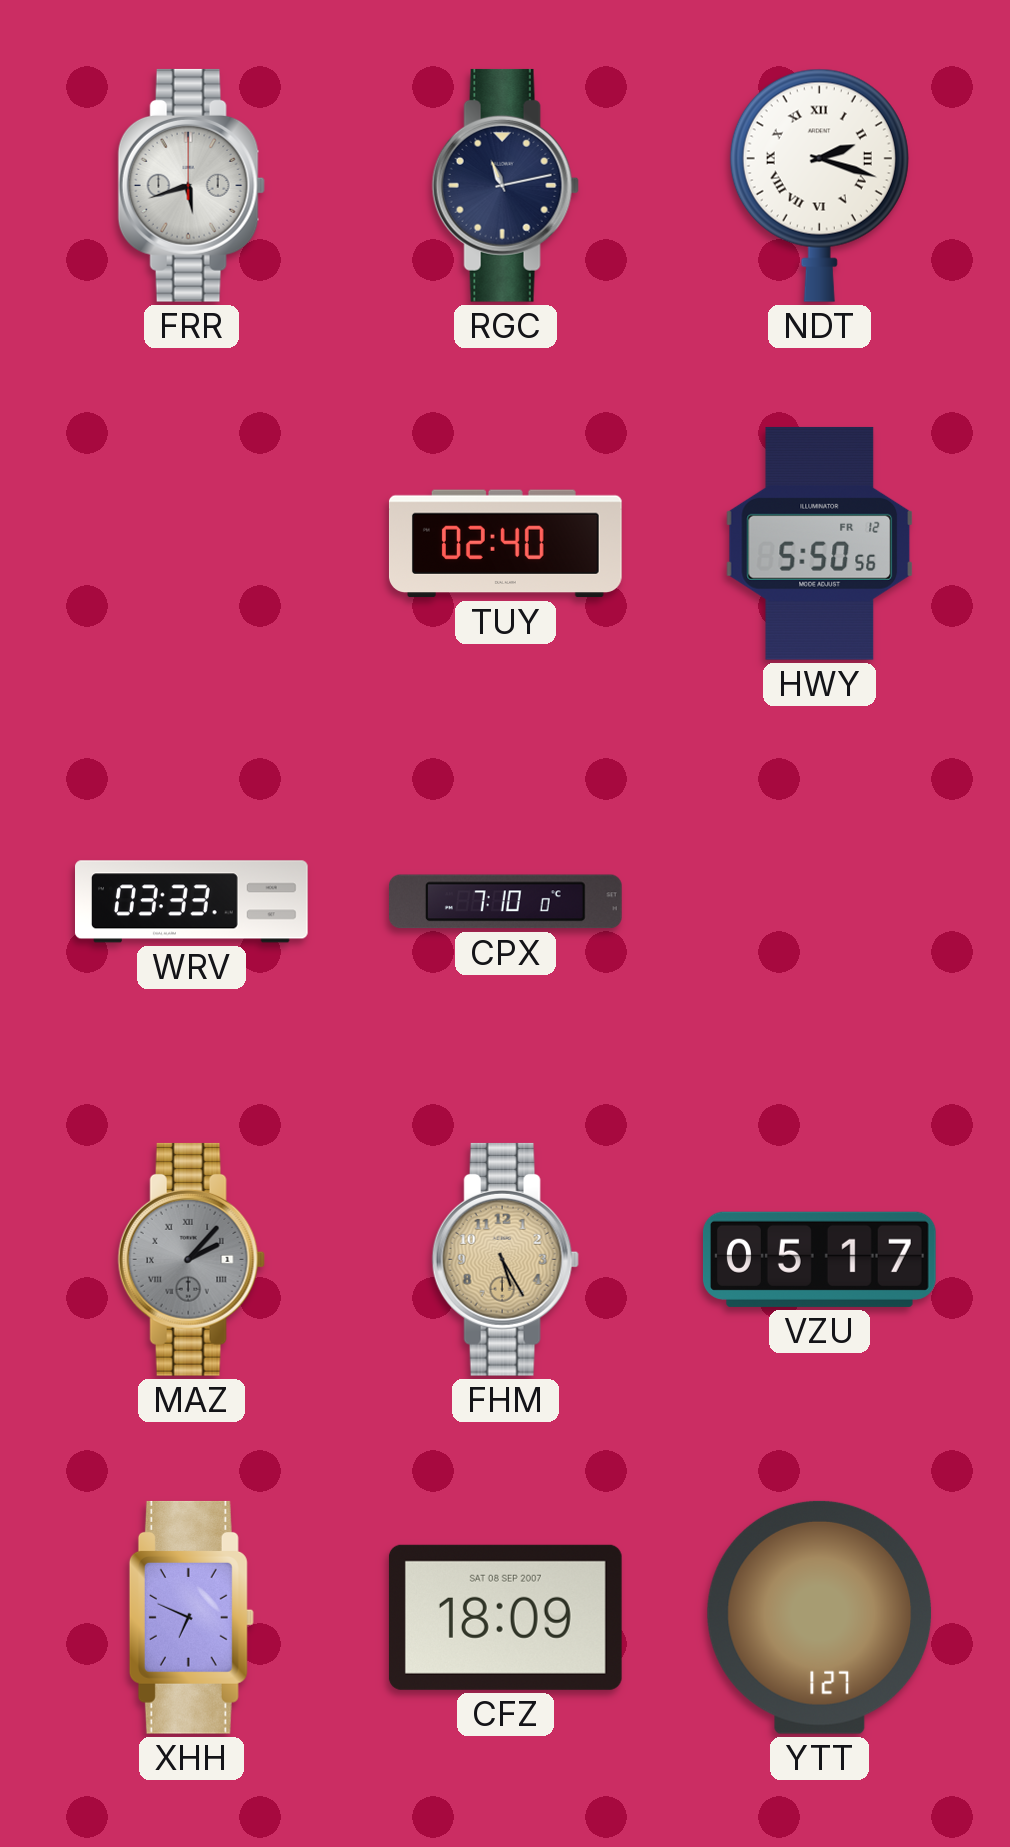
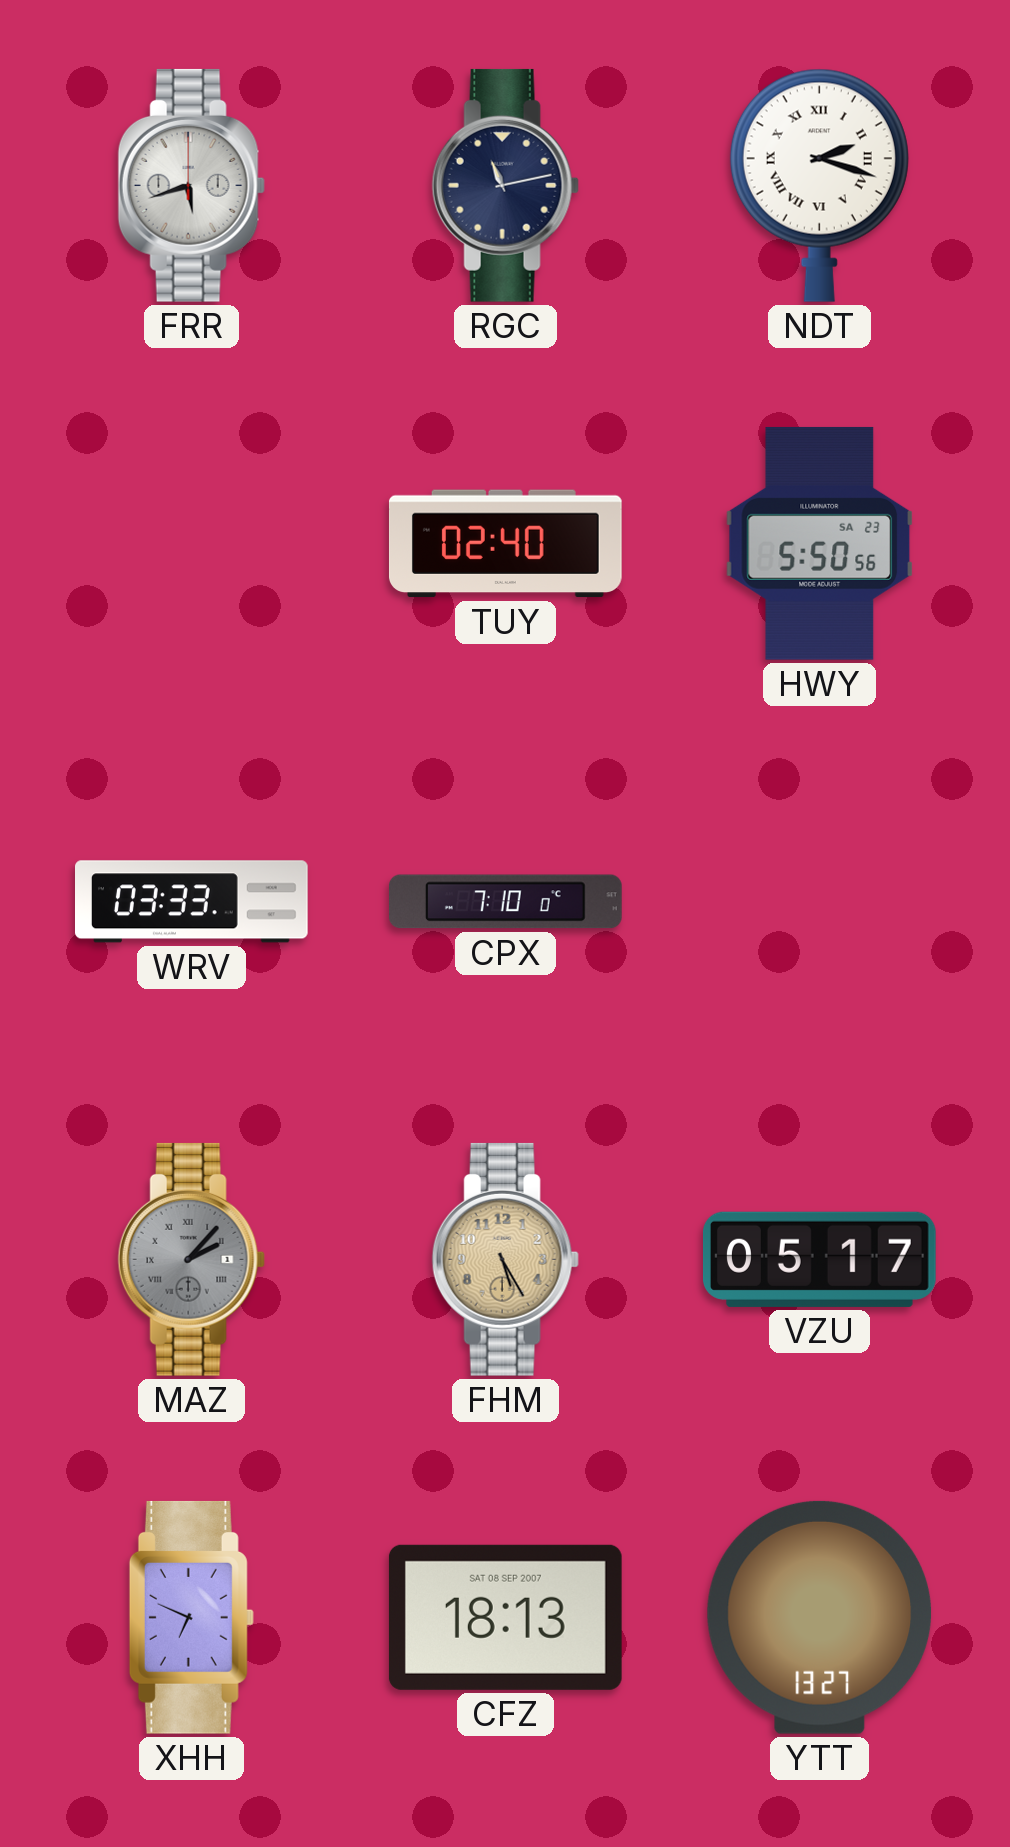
HWY date: FR 12 -> SA 23
CFZ: 18:09 -> 18:13
YTT: 1:27 -> 13:27
